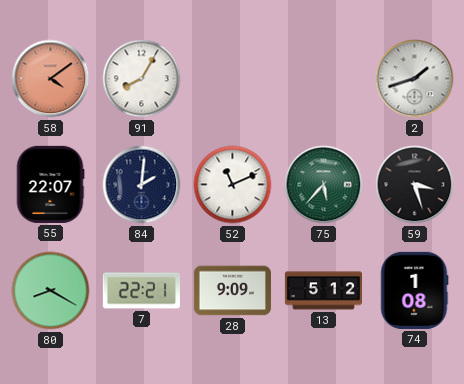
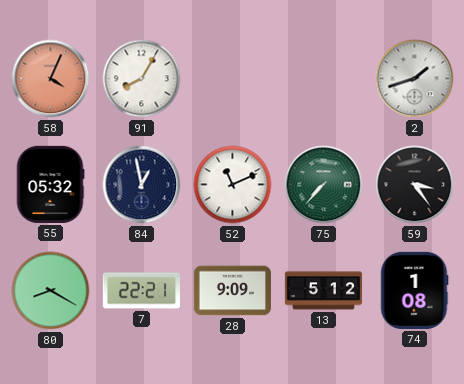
58: 4:09 -> 4:04
55: 22:07 -> 05:32
84: 2:01 -> 12:58
75: 5:37 -> 7:37
59: 3:27 -> 3:24
